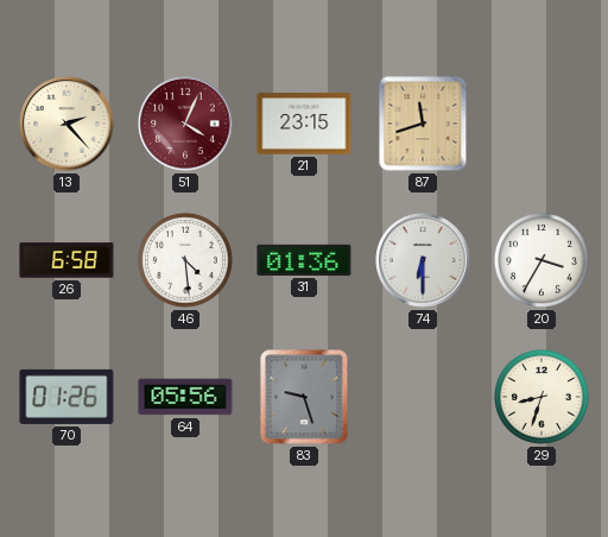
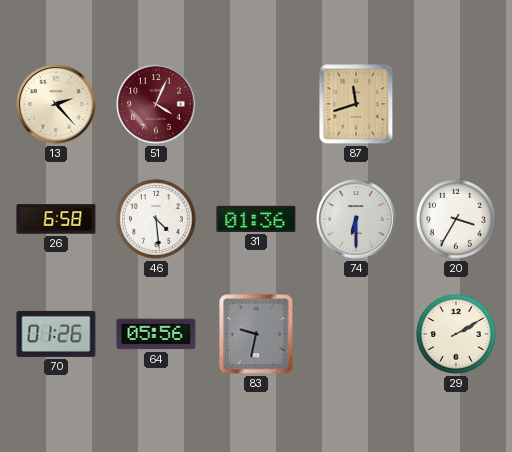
21: 23:15 -> none
83: 9:27 -> 9:32
29: 8:33 -> 2:10
